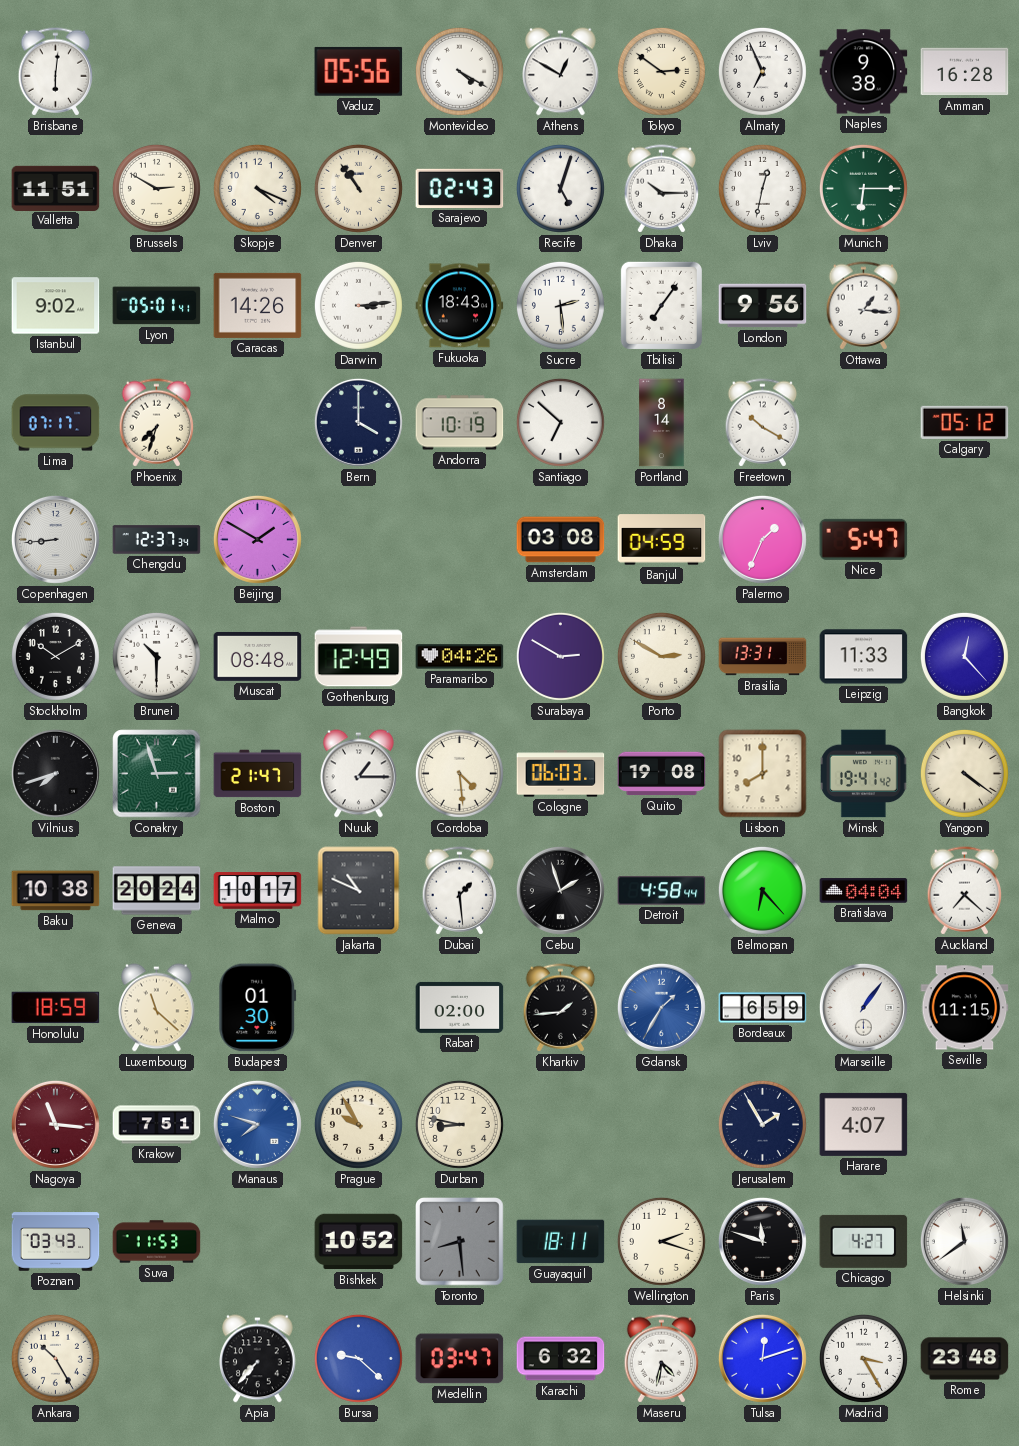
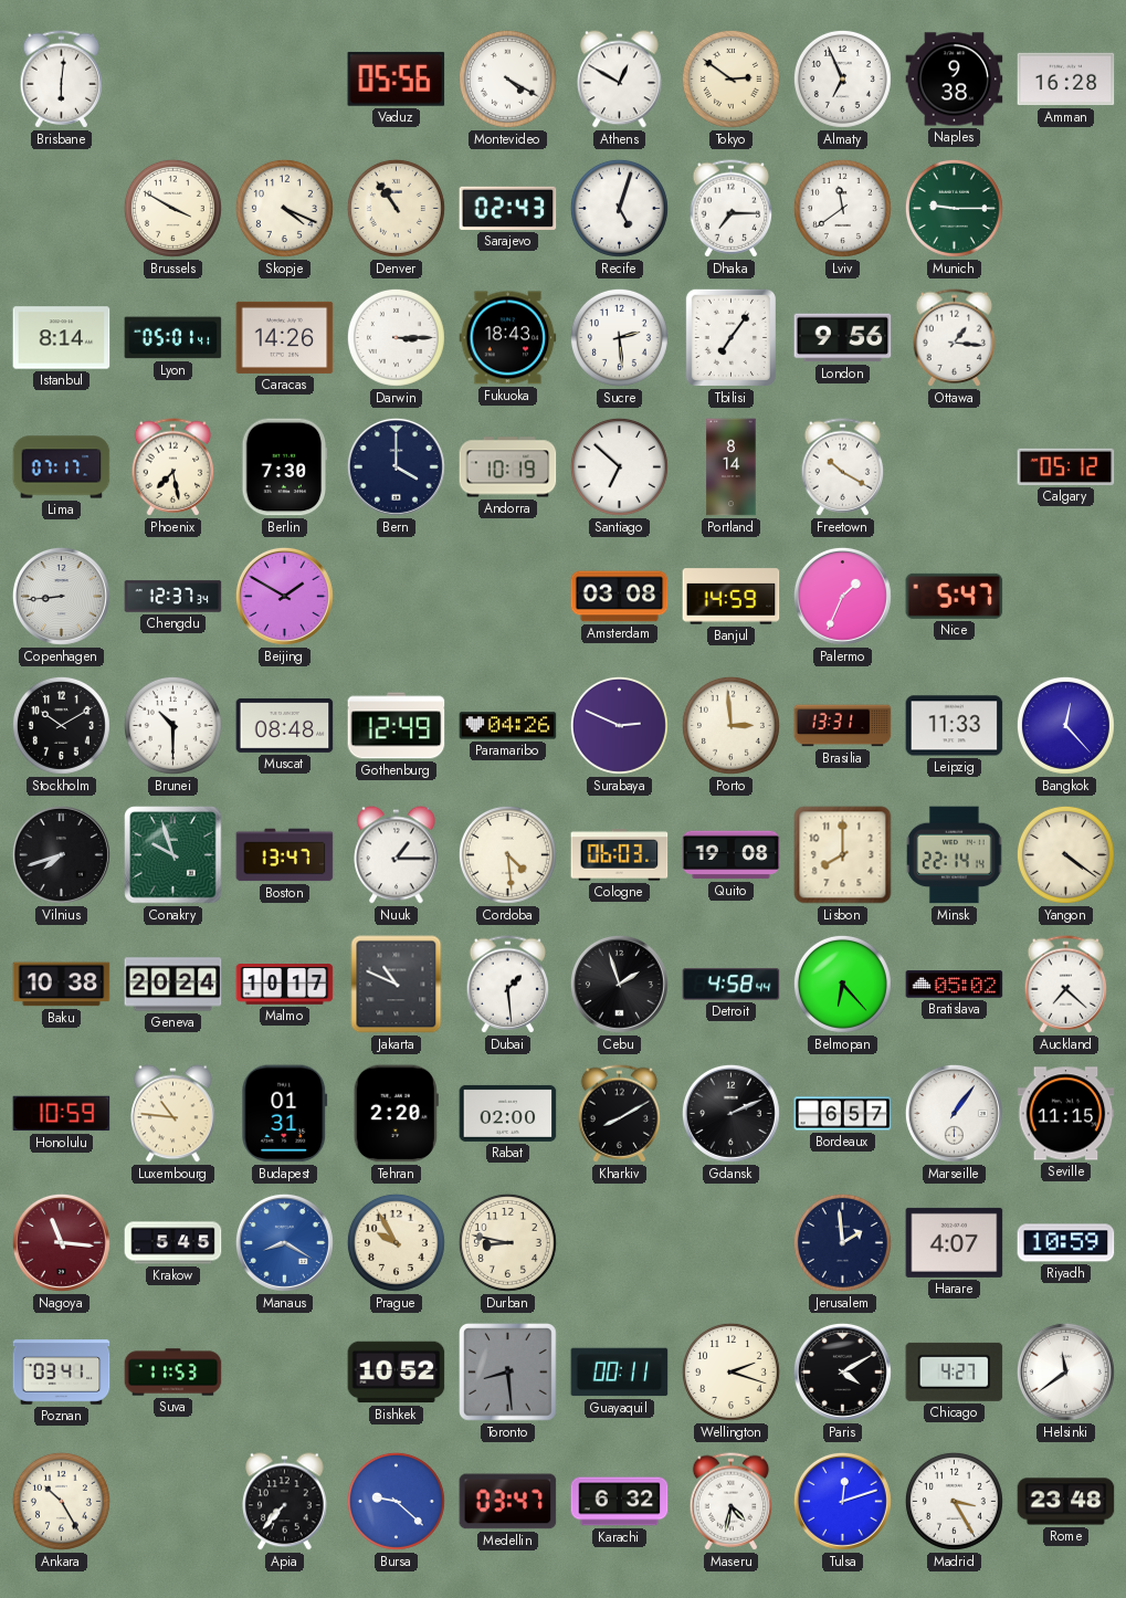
Valletta: 11:51 -> none
Brussels: 2:50 -> 3:50
Dhaka: 10:15 -> 7:15
Lviv: 12:32 -> 11:39
Munich: 6:15 -> 9:15
Istanbul: 9:02 -> 8:14
Darwin: 3:14 -> 3:15
Phoenix: 7:33 -> 7:28
Berlin: none -> 7:30
Banjul: 04:59 -> 14:59
Surabaya: 2:50 -> 2:49
Porto: 2:50 -> 2:59
Conakry: 2:57 -> 9:57
Boston: 21:47 -> 13:47
Minsk: 19:41 -> 22:14
Bratislava: 04:04 -> 05:02
Honolulu: 18:59 -> 10:59
Luxembourg: 11:22 -> 10:46
Budapest: 01:30 -> 01:31
Tehran: none -> 2:20
Kharkiv: 1:44 -> 8:10
Gdansk: 1:35 -> 2:11
Gdansk dial: blue -> black
Bordeaux: 6:59 -> 6:57
Krakow: 7:51 -> 5:45
Manaus: 7:48 -> 8:20
Jerusalem: 1:55 -> 1:59
Riyadh: none -> 10:59
Poznan: 03:43 -> 03:41
Guayaquil: 18:11 -> 00:11
Paris: 11:48 -> 4:10
